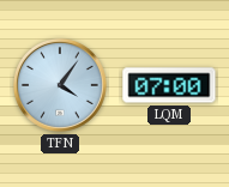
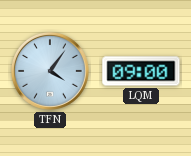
LQM: 07:00 -> 09:00
